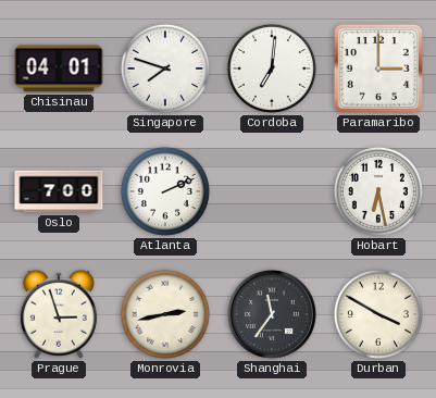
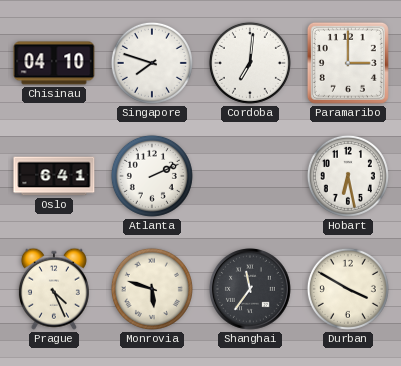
Chisinau: 04:01 -> 04:10
Oslo: 7:00 -> 6:41
Prague: 2:57 -> 4:26
Monrovia: 2:43 -> 5:48
